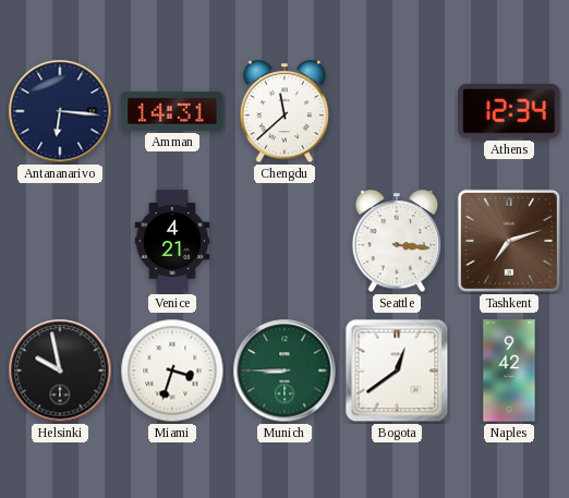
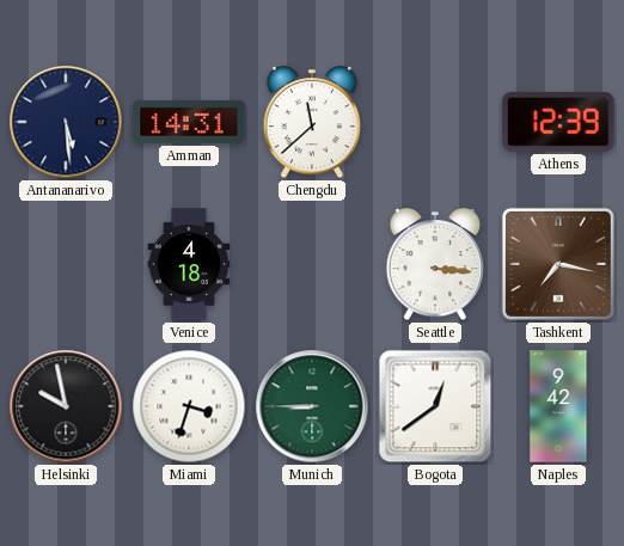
Antananarivo: 6:16 -> 5:29
Athens: 12:34 -> 12:39
Venice: 4:21 -> 4:18
Tashkent: 7:12 -> 7:17
